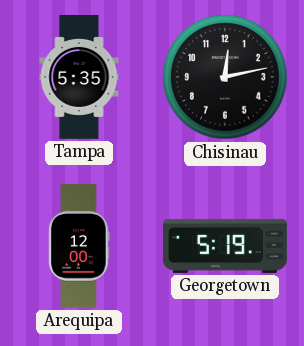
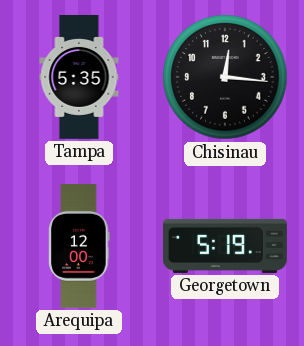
Chisinau: 12:13 -> 12:16
